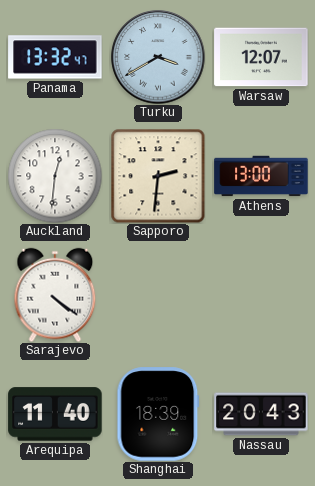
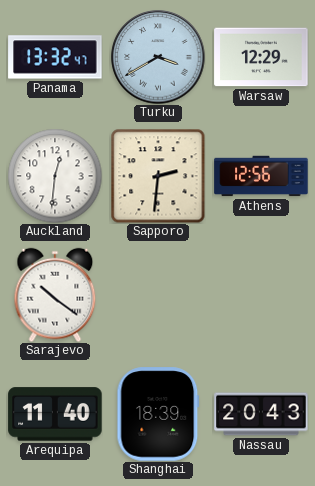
Warsaw: 12:07 -> 12:29
Athens: 13:00 -> 12:56
Sarajevo: 4:21 -> 10:21
